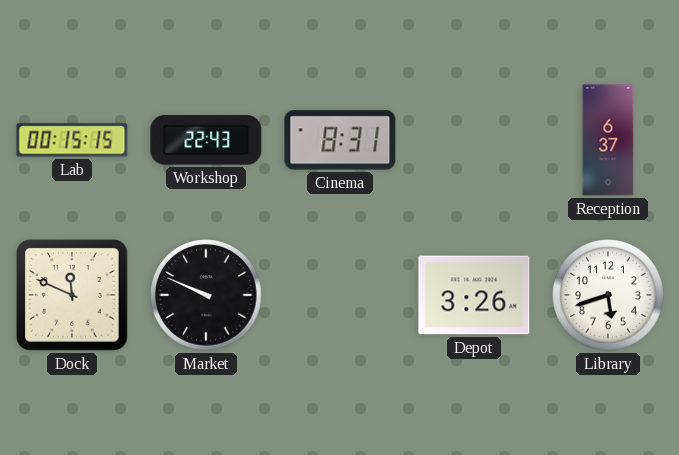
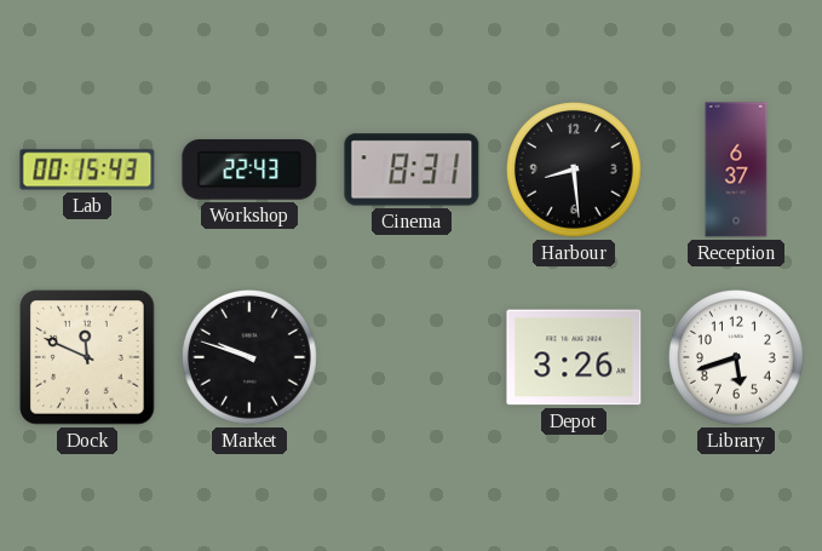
Lab: 00:15:15 -> 00:15:43
Harbour: none -> 8:29
Market: 9:49 -> 9:48
